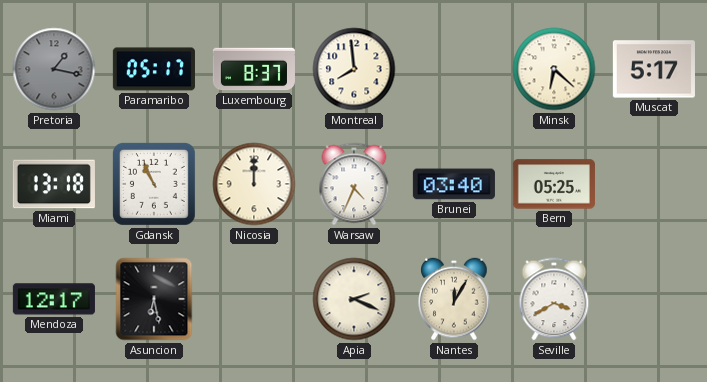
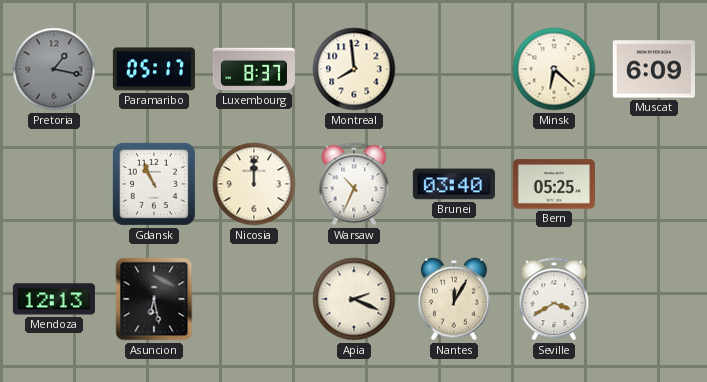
Muscat: 5:17 -> 6:09
Miami: 13:18 -> none
Warsaw: 4:34 -> 10:34
Mendoza: 12:17 -> 12:13
